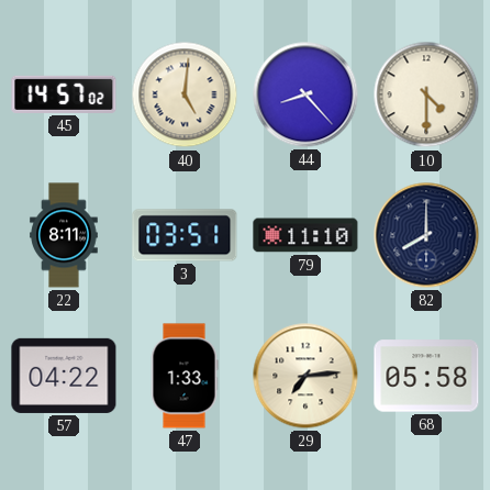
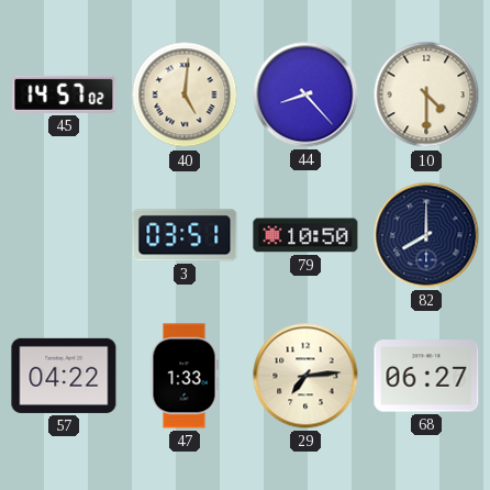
22: 8:11 -> none
79: 11:10 -> 10:50
68: 05:58 -> 06:27
